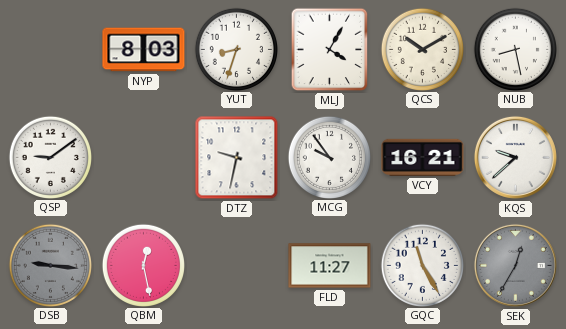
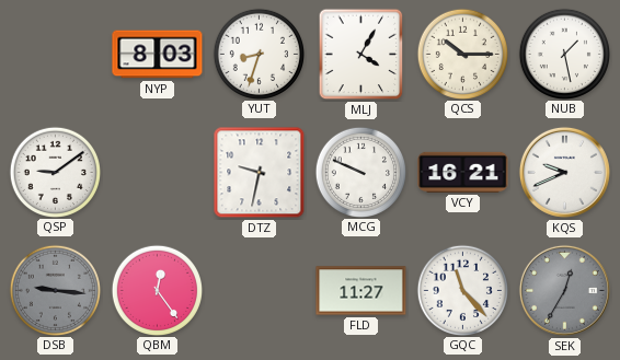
QCS: 10:10 -> 10:15
NUB: 8:28 -> 1:28
MCG: 9:54 -> 9:49
KQS: 9:38 -> 9:41
QBM: 12:28 -> 12:24
GQC: 11:25 -> 11:23
